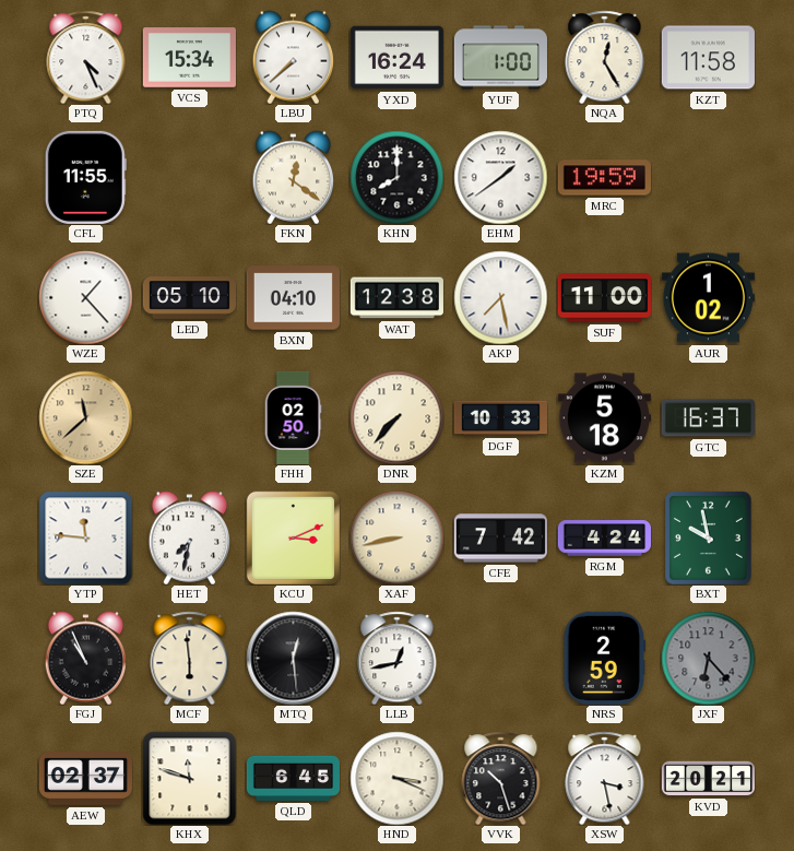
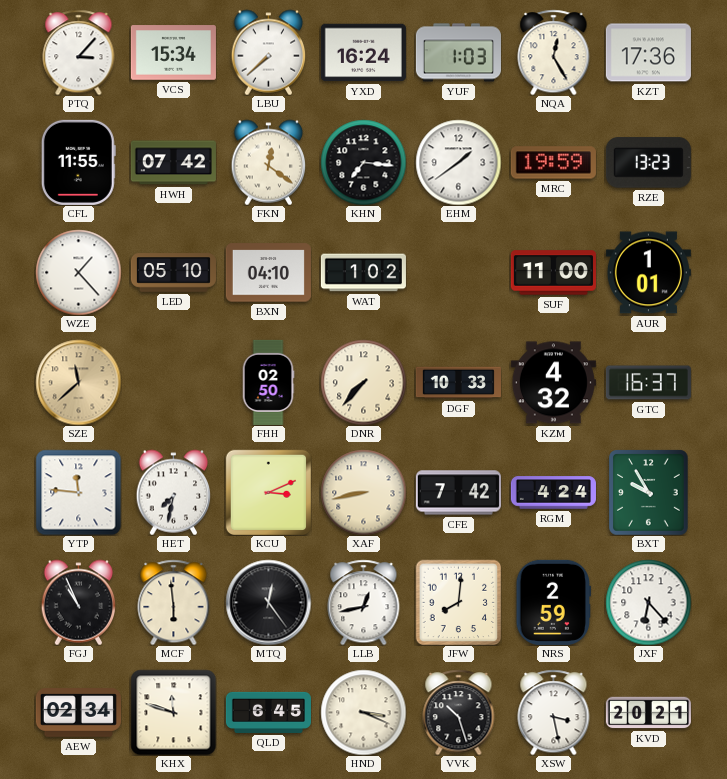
PTQ: 4:26 -> 3:07
YUF: 1:00 -> 1:03
KZT: 11:58 -> 17:36
HWH: none -> 07:42
KHN: 8:00 -> 7:16
RZE: none -> 13:23
WAT: 12:38 -> 1:02
AKP: 7:28 -> none
AUR: 1:02 -> 1:01
KZM: 5:18 -> 4:32
BXT: 9:58 -> 9:55
MTQ: 12:29 -> 12:24
JFW: none -> 8:01
JXF dial: grey -> white
AEW: 02:37 -> 02:34
